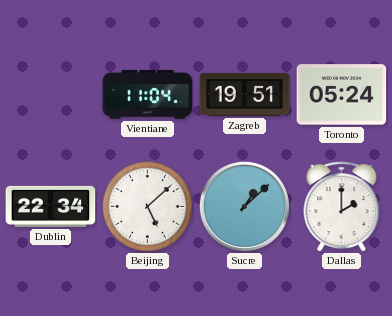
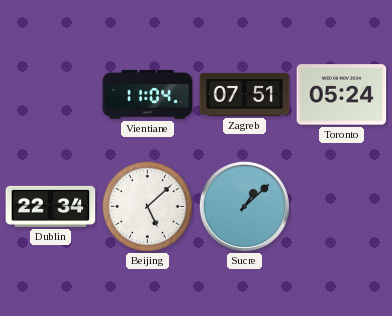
Zagreb: 19:51 -> 07:51
Dallas: 2:00 -> none
